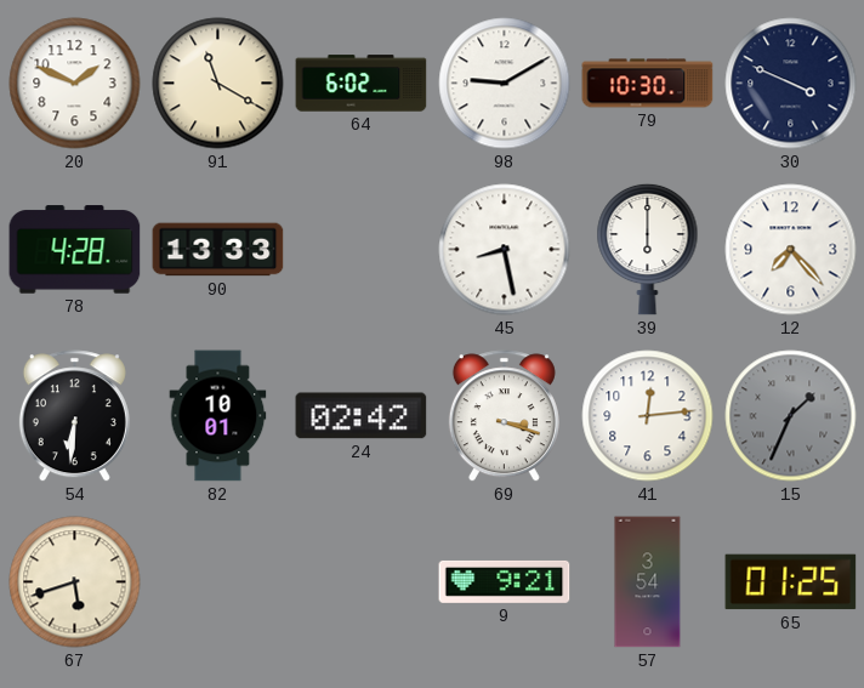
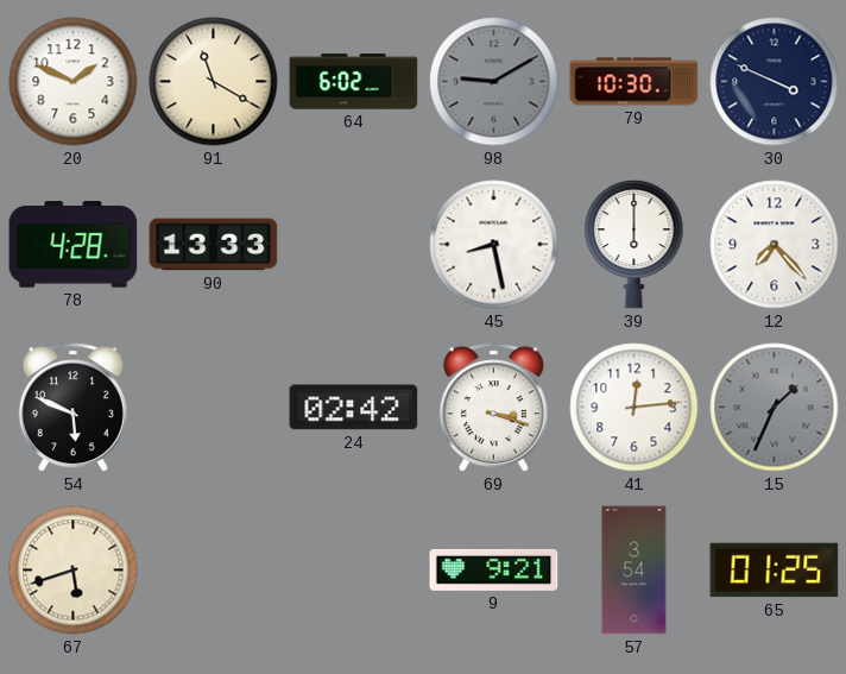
98 dial: white -> grey
54: 6:31 -> 5:49
82: 10:01 -> none
